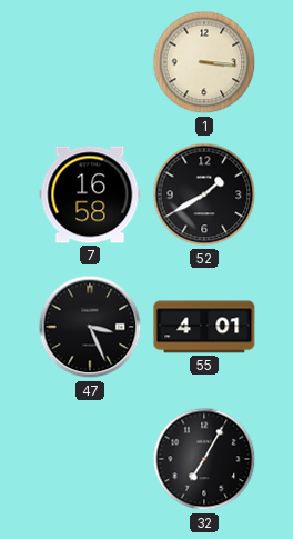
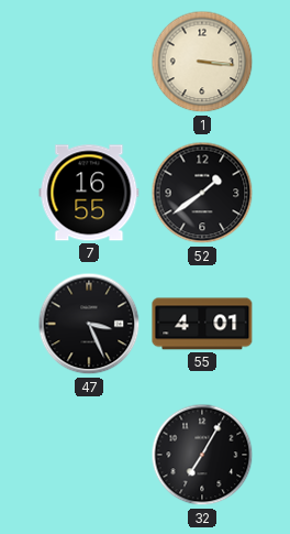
7: 16:58 -> 16:55
52: 1:40 -> 1:39
